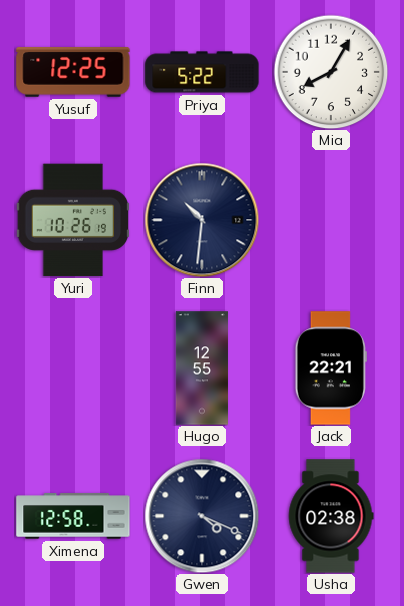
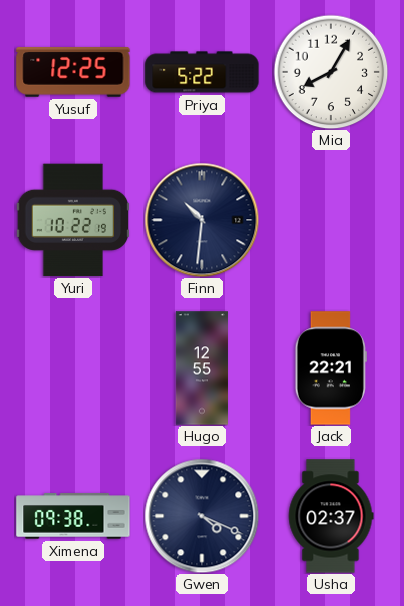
Yuri: 10:26 -> 10:22
Ximena: 12:58 -> 09:38
Usha: 02:38 -> 02:37
